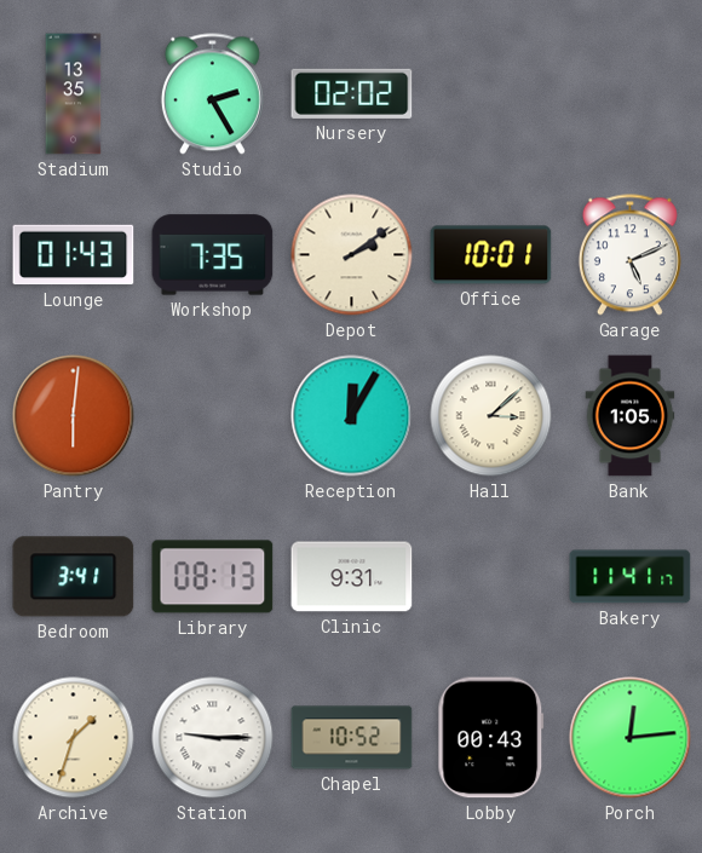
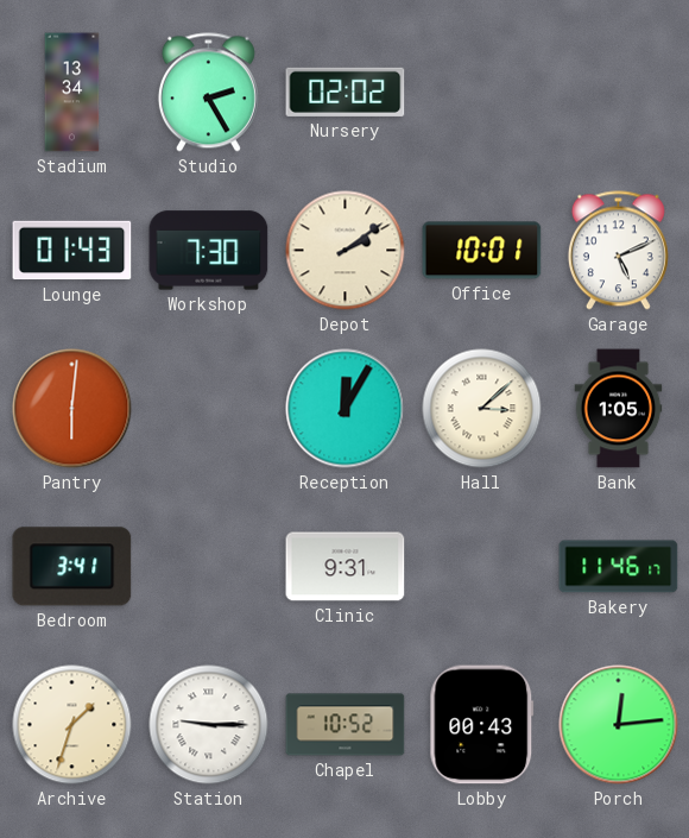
Stadium: 13:35 -> 13:34
Workshop: 7:35 -> 7:30
Library: 08:13 -> none
Bakery: 11:41 -> 11:46
